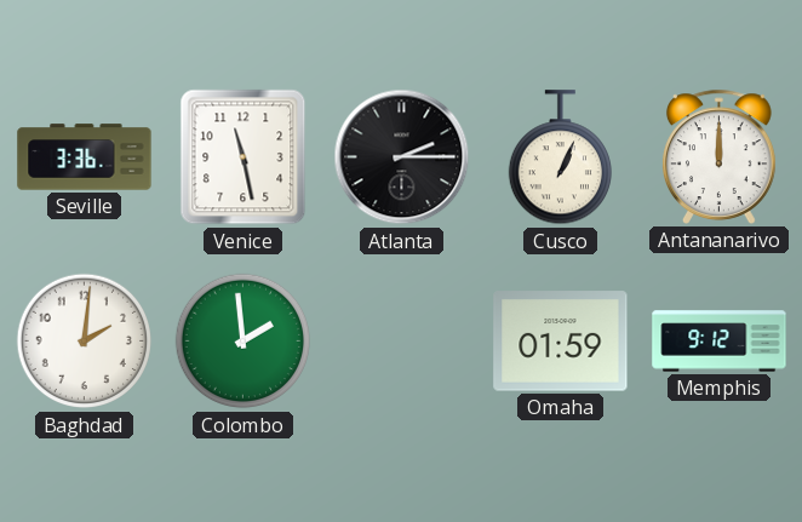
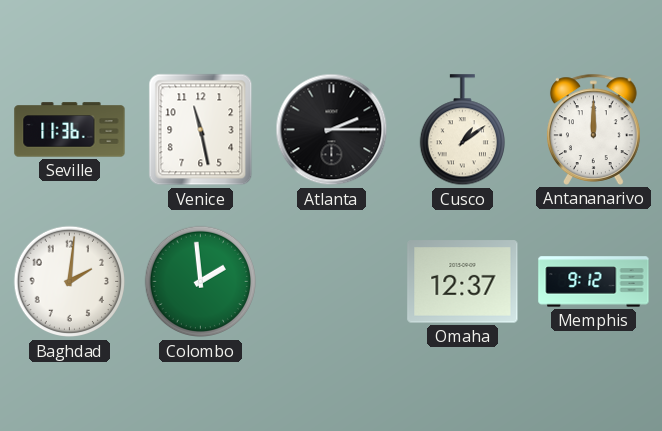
Seville: 3:36 -> 11:36
Cusco: 1:04 -> 1:09
Omaha: 01:59 -> 12:37
